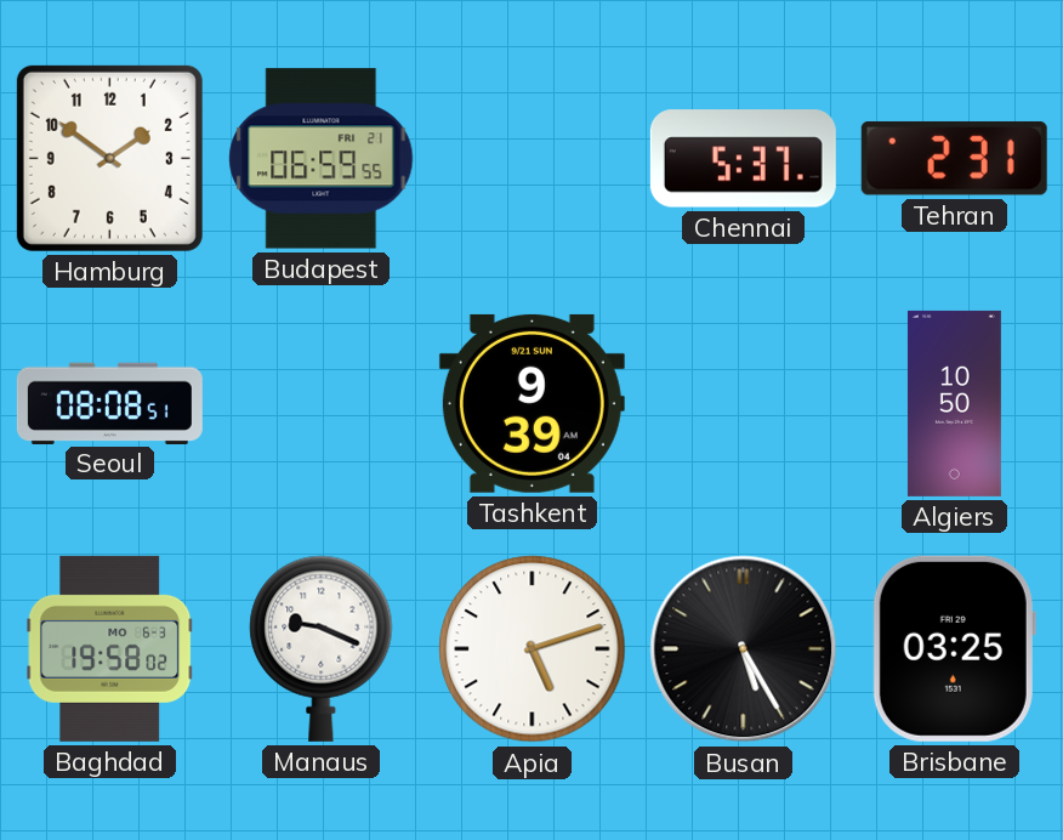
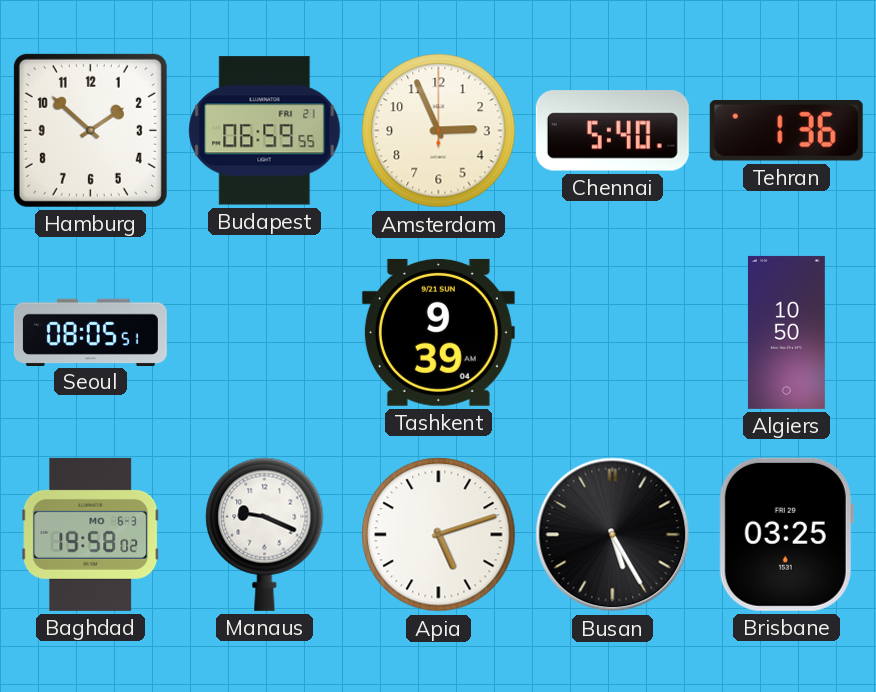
Hamburg: 1:51 -> 1:52
Amsterdam: none -> 2:56
Chennai: 5:37 -> 5:40
Tehran: 2:31 -> 1:36
Seoul: 08:08 -> 08:05
